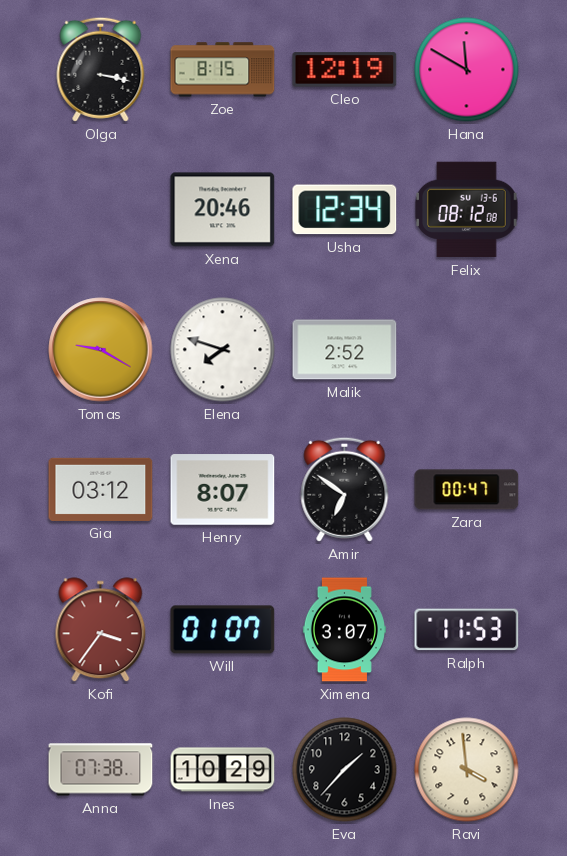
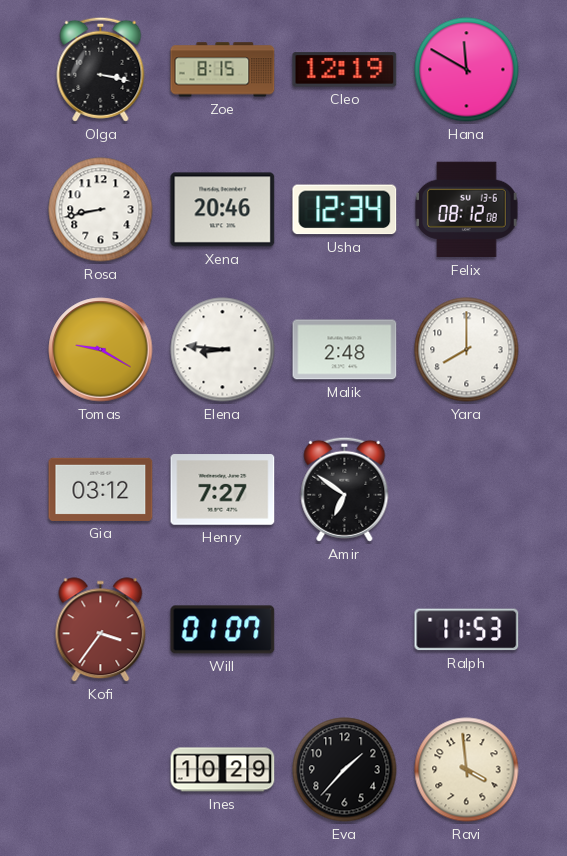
Rosa: none -> 8:43
Elena: 7:48 -> 8:46
Malik: 2:52 -> 2:48
Yara: none -> 8:00
Henry: 8:07 -> 7:27
Zara: 00:47 -> none
Ximena: 3:07 -> none
Anna: 07:38 -> none
